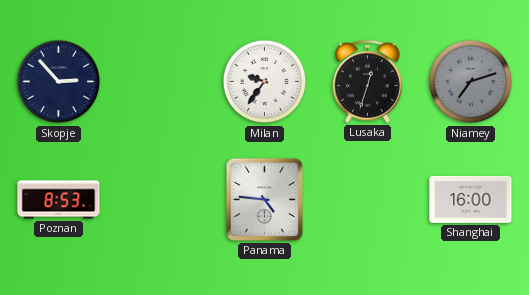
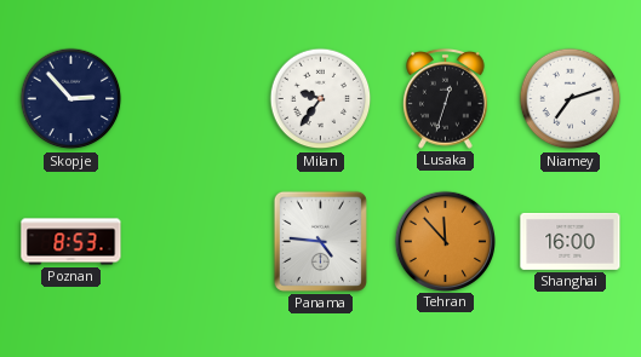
Niamey dial: grey -> white
Tehran: none -> 11:53
